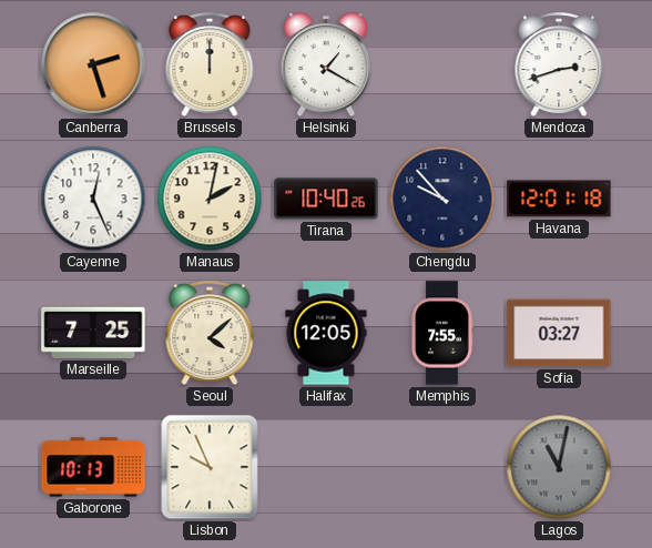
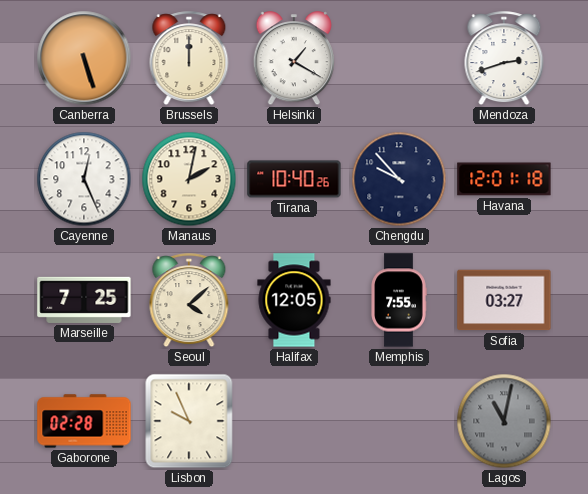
Canberra: 2:27 -> 5:27
Gaborone: 10:13 -> 02:28
